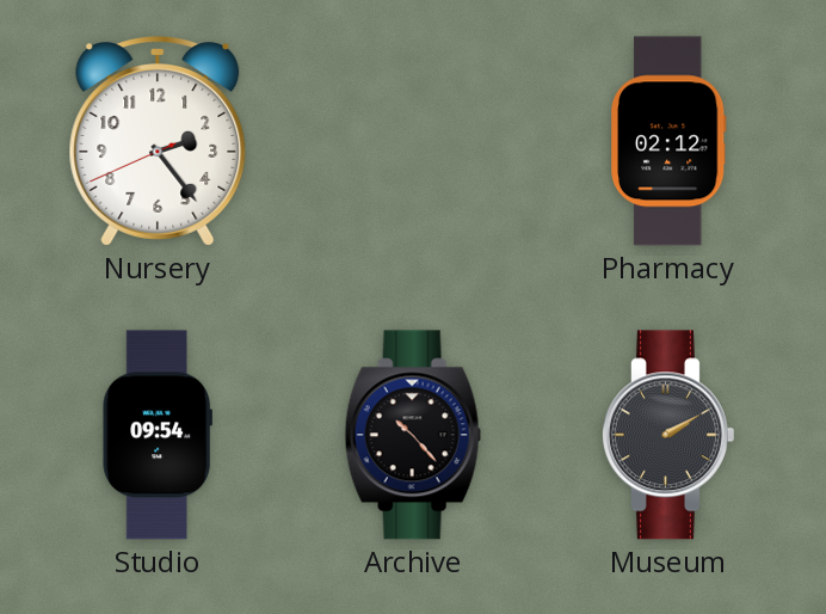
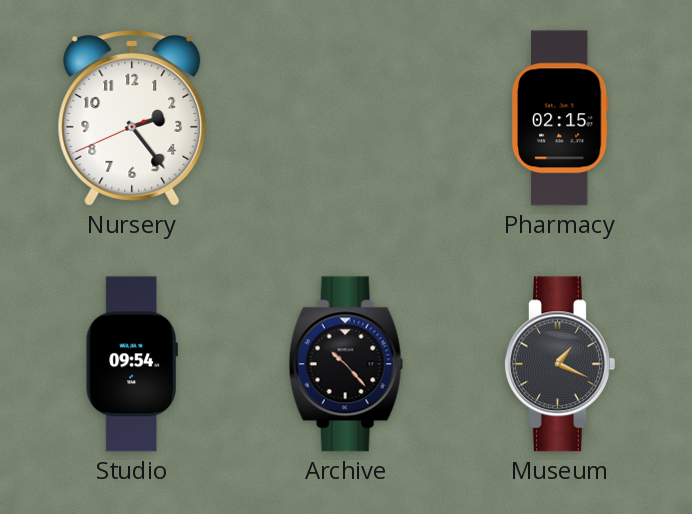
Pharmacy: 02:12 -> 02:15
Museum: 2:10 -> 1:19
